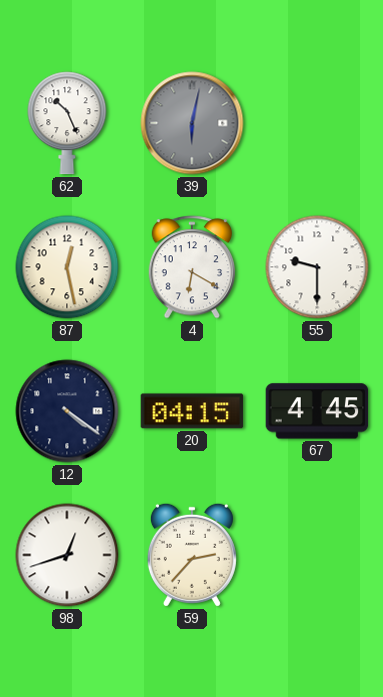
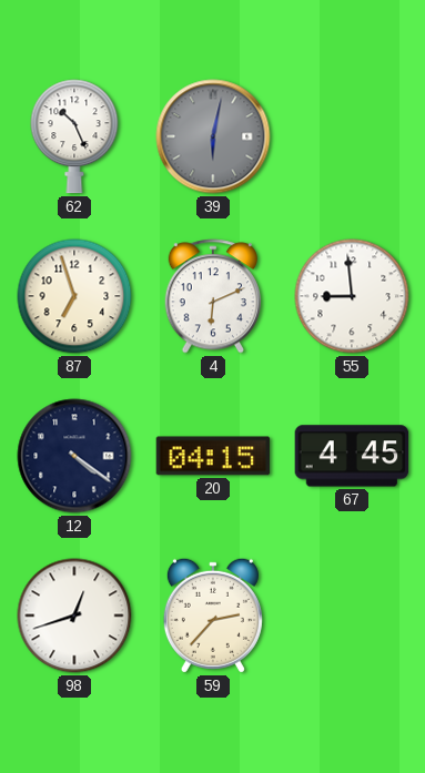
87: 12:28 -> 6:57
4: 6:20 -> 6:11
55: 9:30 -> 8:59
